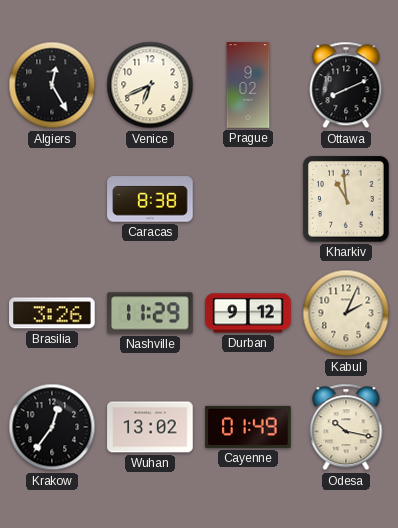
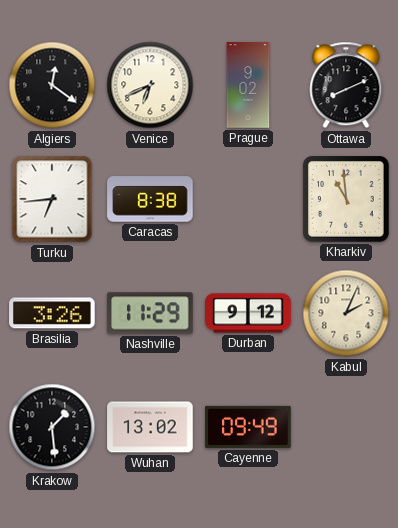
Algiers: 12:25 -> 12:21
Turku: none -> 6:44
Krakow: 12:36 -> 1:29
Cayenne: 01:49 -> 09:49
Odesa: 10:17 -> none
